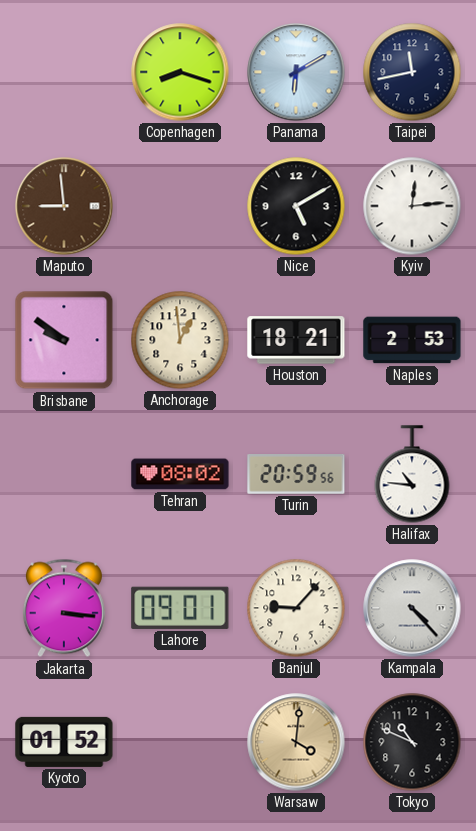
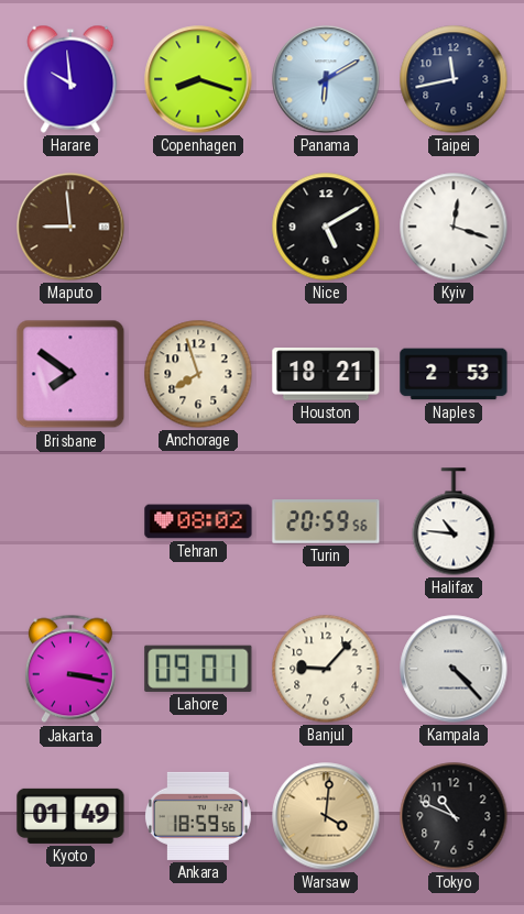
Harare: none -> 9:59
Kyiv: 12:14 -> 12:18
Brisbane: 9:51 -> 7:51
Anchorage: 12:59 -> 7:57
Jakarta: 3:16 -> 3:17
Kyoto: 01:52 -> 01:49
Ankara: none -> 18:59
